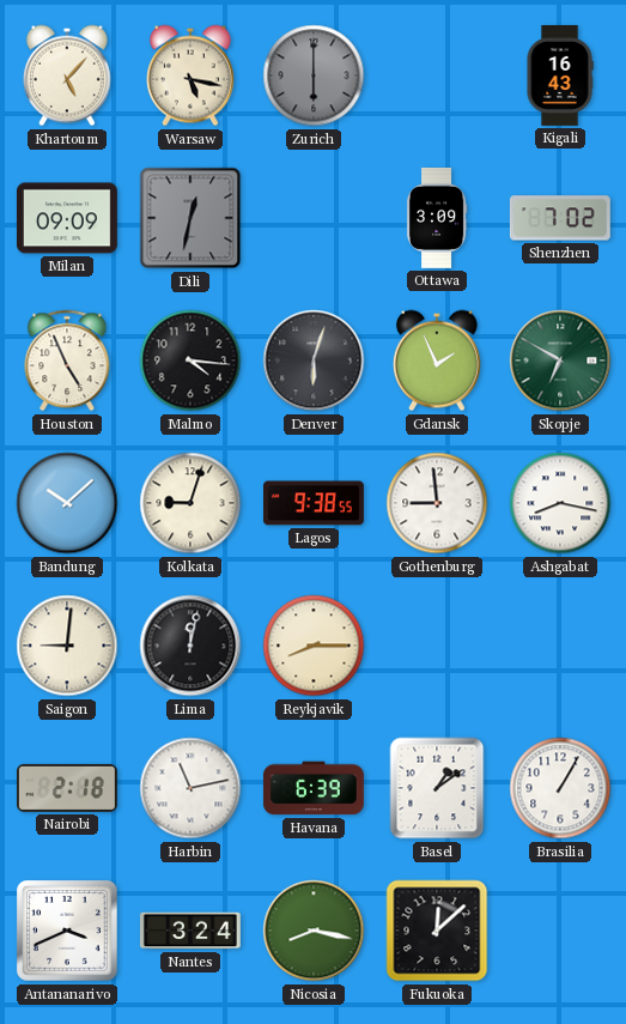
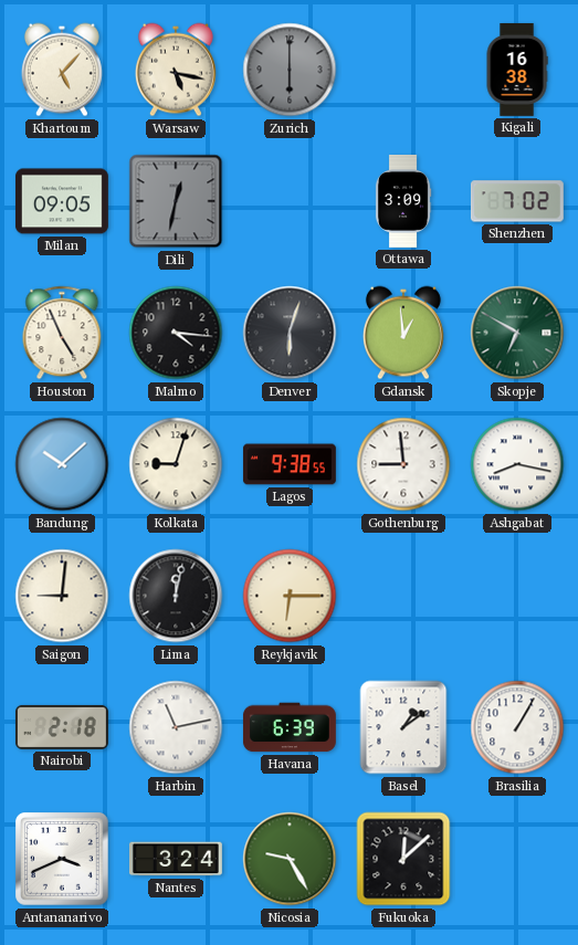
Kigali: 16:43 -> 16:38
Milan: 09:09 -> 09:05
Gdansk: 1:56 -> 12:59
Reykjavik: 8:15 -> 6:15
Nicosia: 8:17 -> 9:25
